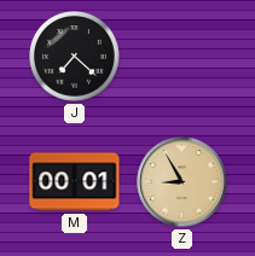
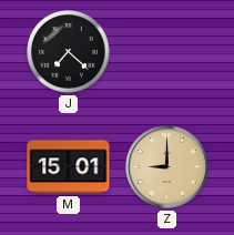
M: 00:01 -> 15:01
Z: 8:55 -> 9:00
